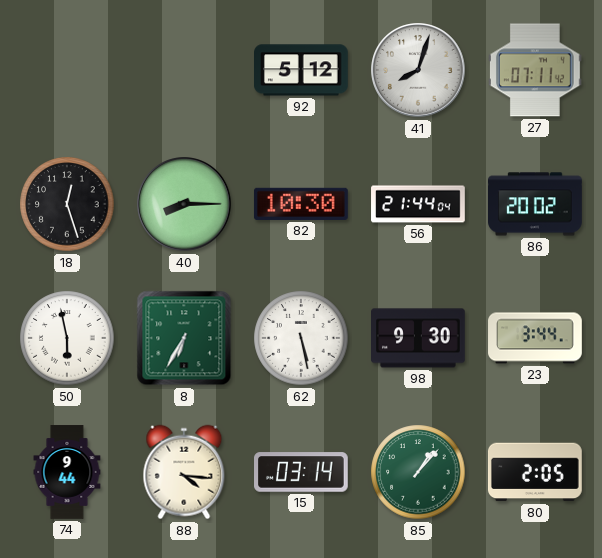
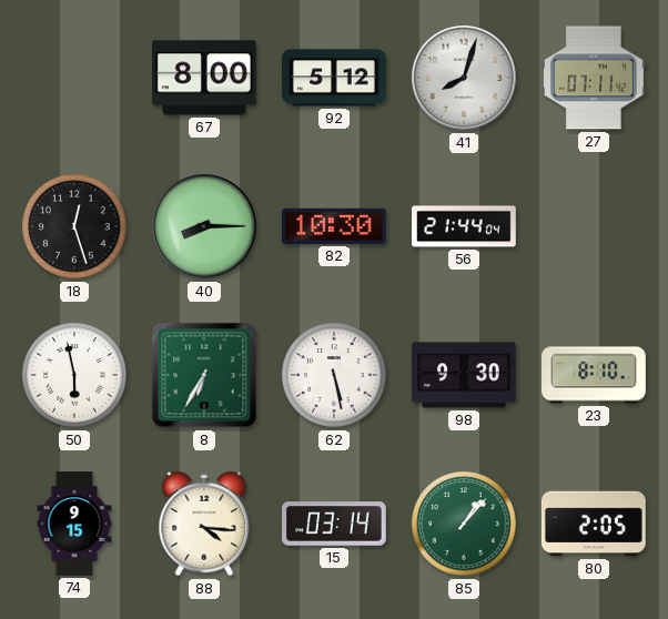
67: none -> 8:00
86: 20:02 -> none
23: 3:44 -> 8:10
74: 9:44 -> 9:15
